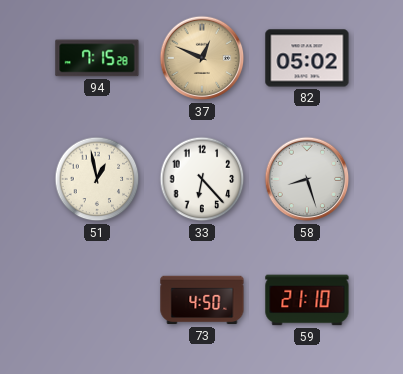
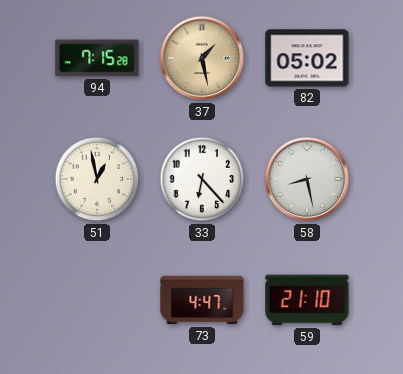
37: 12:49 -> 1:28
58: 8:27 -> 8:28
73: 4:50 -> 4:47
